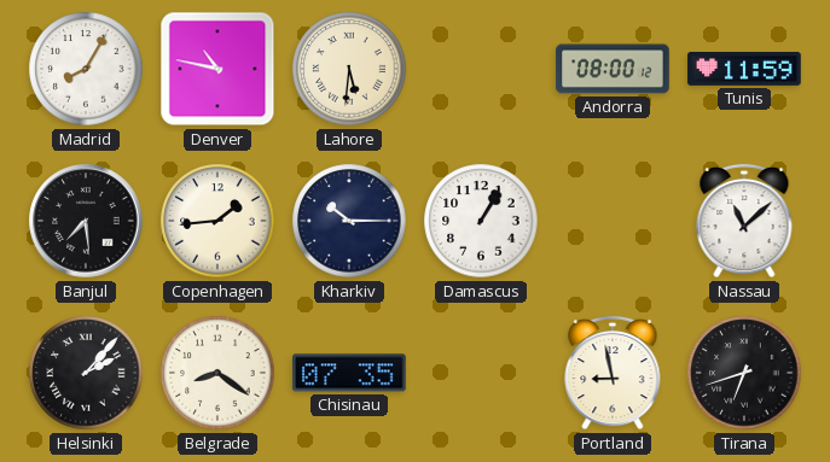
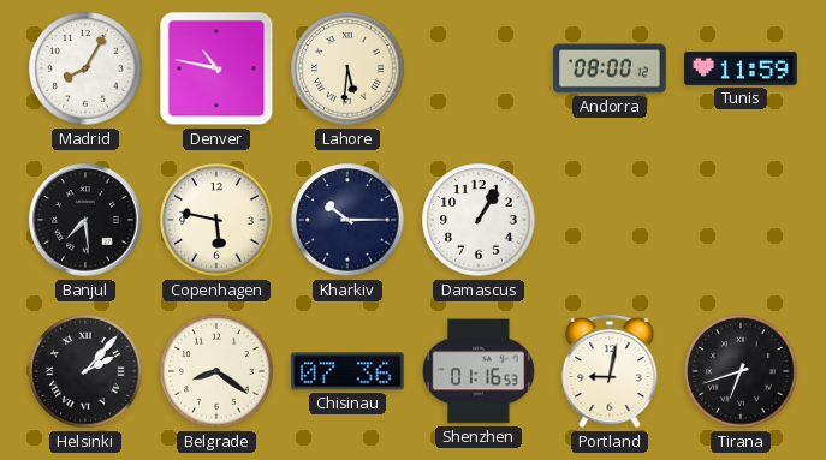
Copenhagen: 1:44 -> 5:47
Nassau: 11:08 -> none
Chisinau: 07:35 -> 07:36
Shenzhen: none -> 01:16
Portland: 8:58 -> 9:02
